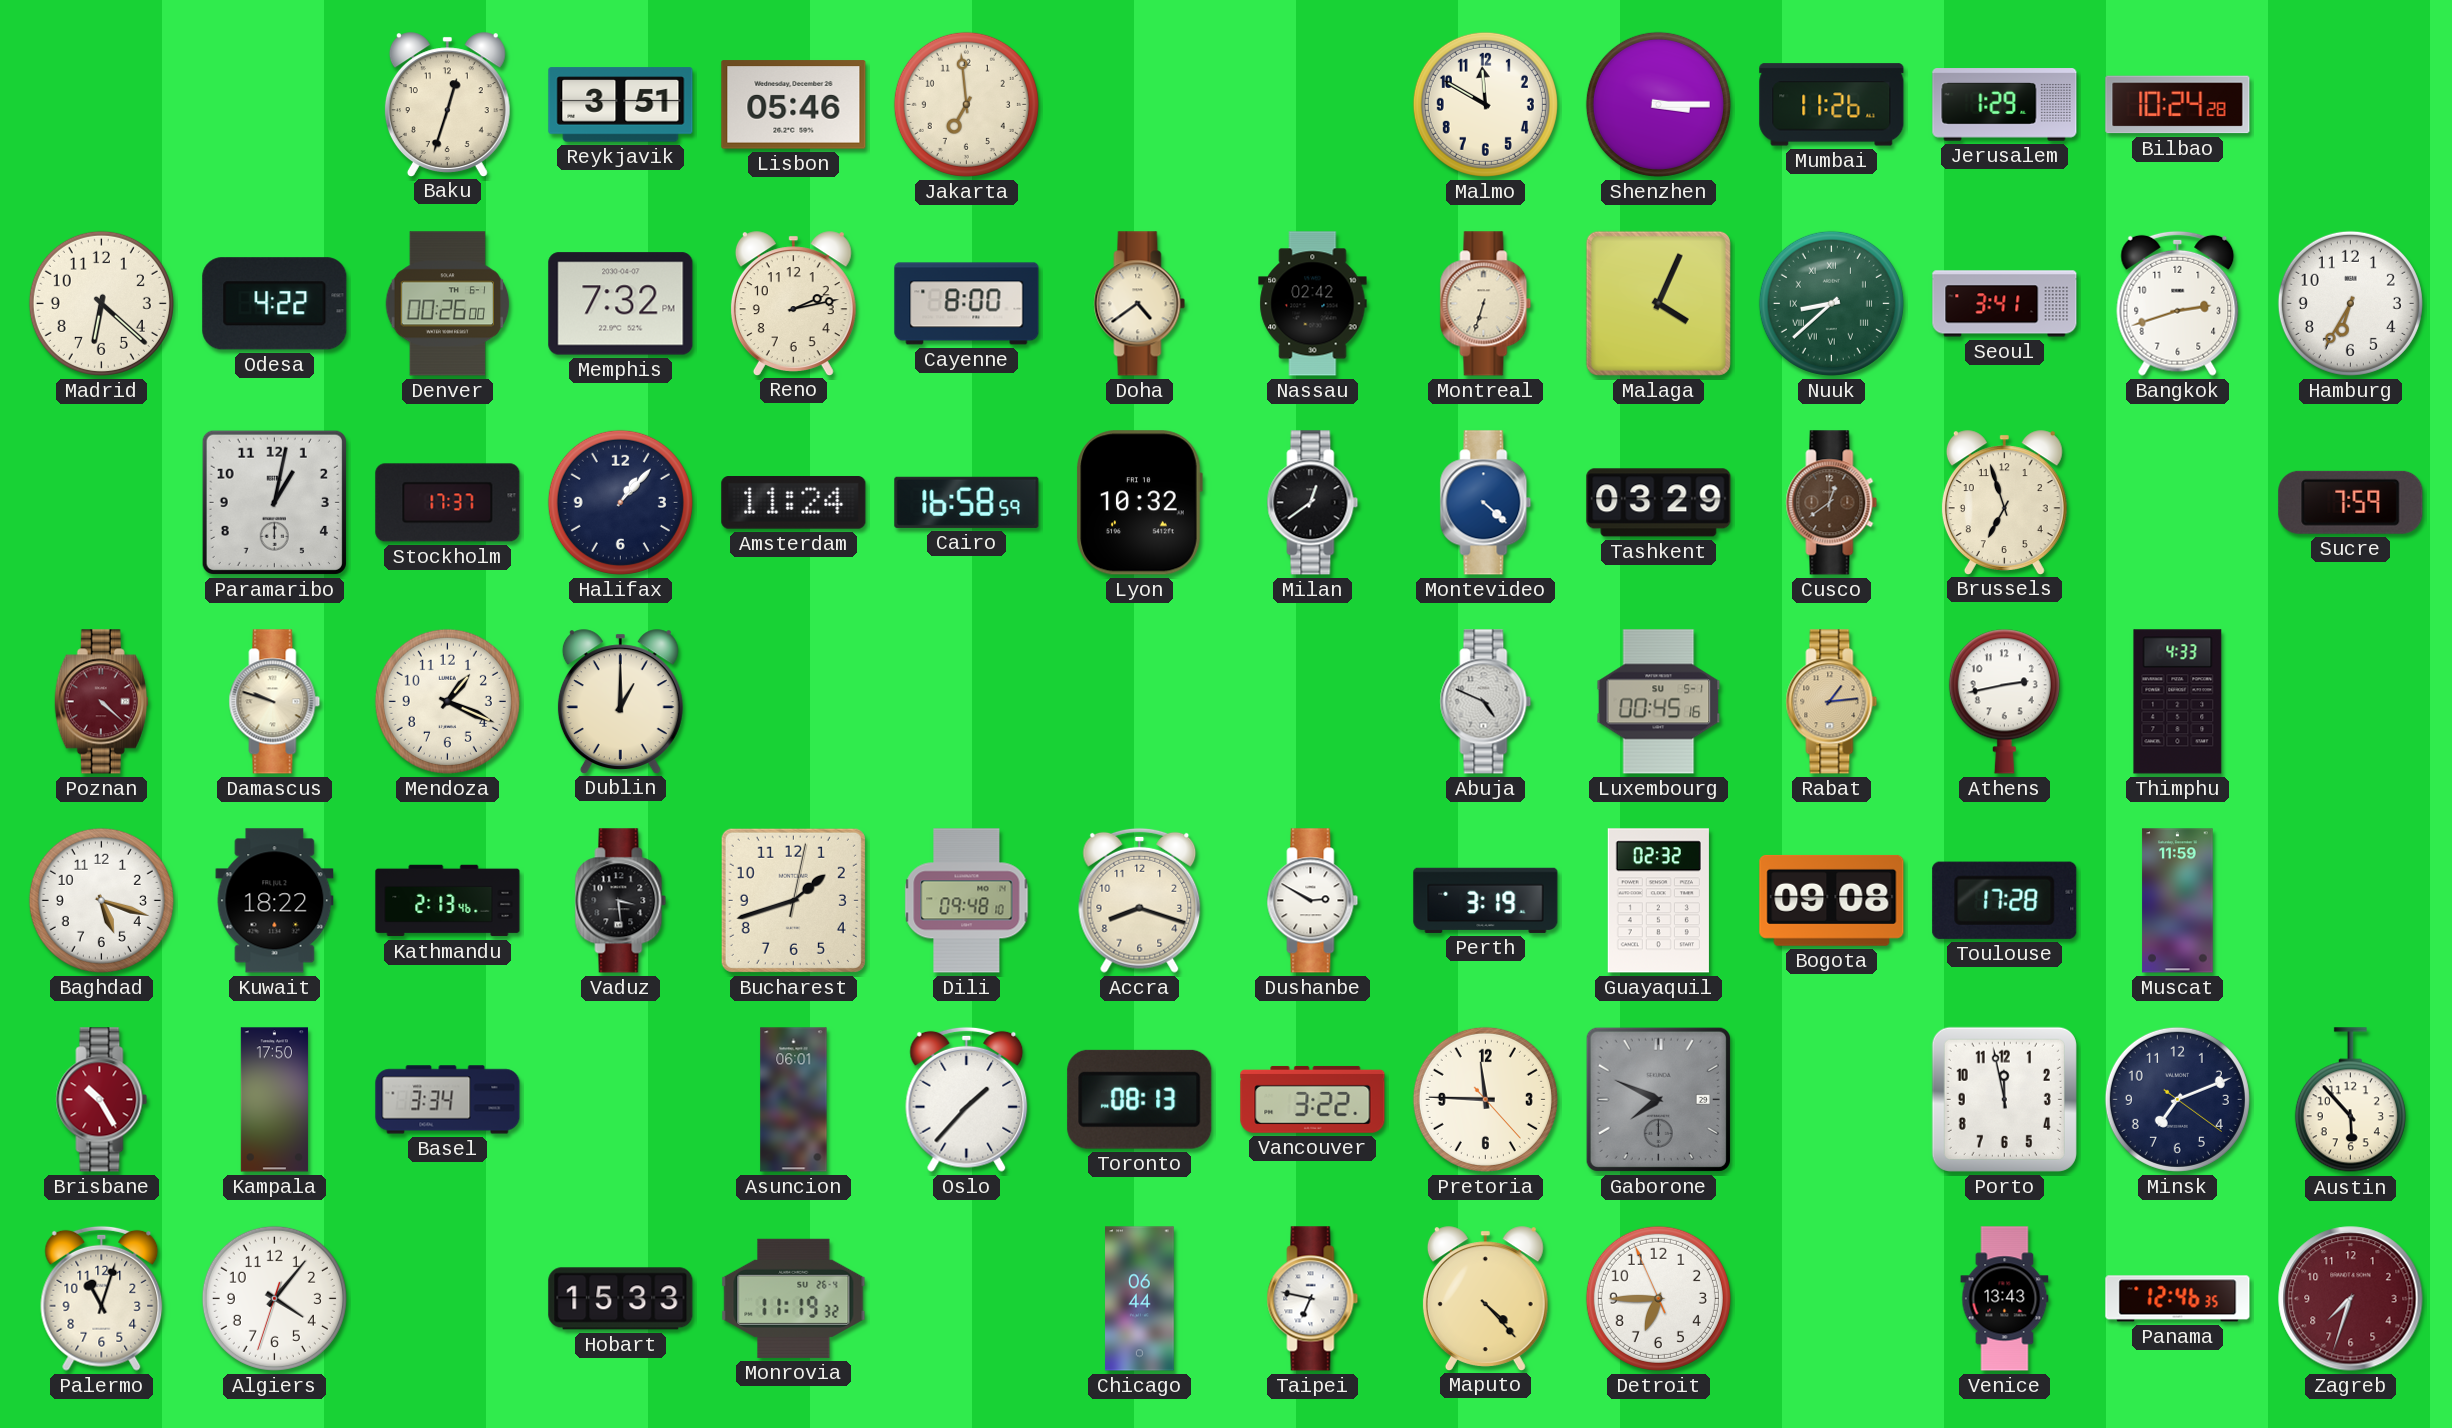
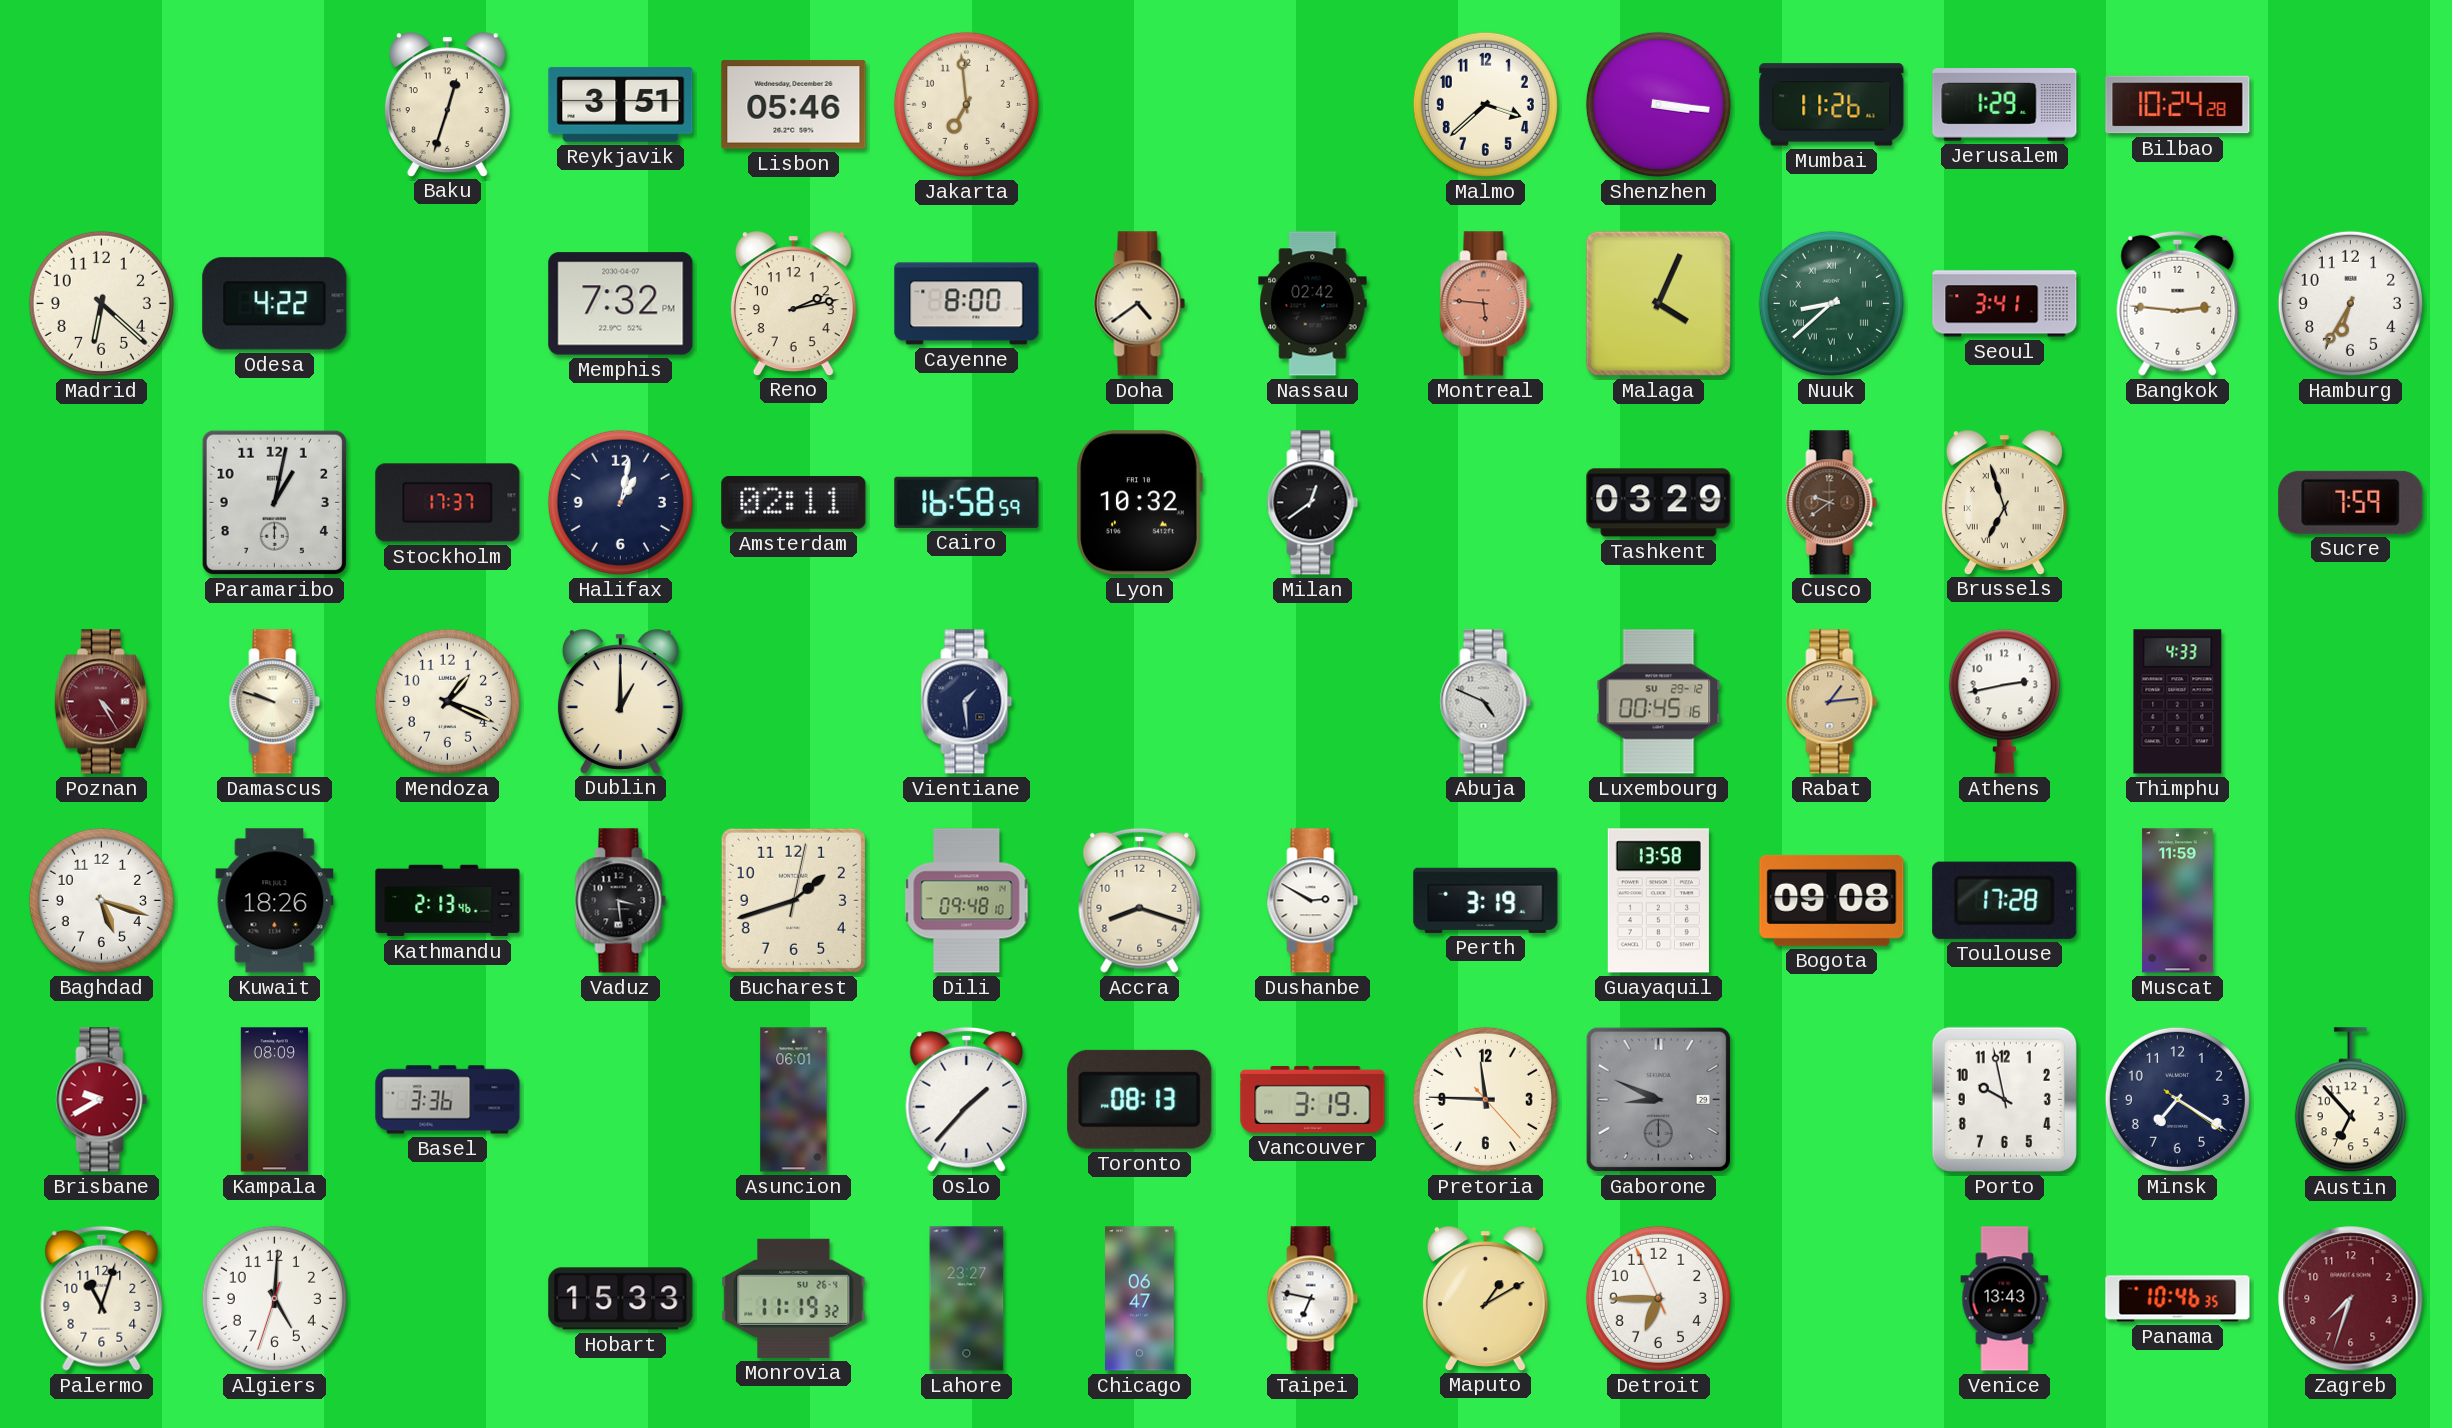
Malmo: 11:50 -> 3:38
Shenzhen: 3:15 -> 3:16
Denver: 00:26 -> none
Montreal: 6:33 -> 5:46
Montreal dial: cream -> salmon
Bangkok: 2:42 -> 2:46
Halifax: 1:07 -> 1:02
Amsterdam: 11:24 -> 02:11
Montevideo: 4:22 -> none
Cusco: 12:39 -> 9:39
Brussels numerals: Arabic -> Roman
Poznan: 4:22 -> 4:25
Vientiane: none -> 1:29
Luxembourg date: SU 5-1 -> SU 29-12
Kuwait: 18:22 -> 18:26
Guayaquil: 02:32 -> 13:58
Brisbane: 10:25 -> 9:40
Kampala: 17:50 -> 08:09
Basel: 3:34 -> 3:36
Vancouver: 3:22 -> 3:19
Gaborone: 7:49 -> 8:49
Porto: 11:58 -> 9:58
Minsk: 7:11 -> 7:20
Austin: 5:53 -> 6:53
Algiers: 4:06 -> 5:00
Lahore: none -> 23:27
Chicago: 06:44 -> 06:47
Maputo: 4:23 -> 1:10
Panama: 12:46 -> 10:46
